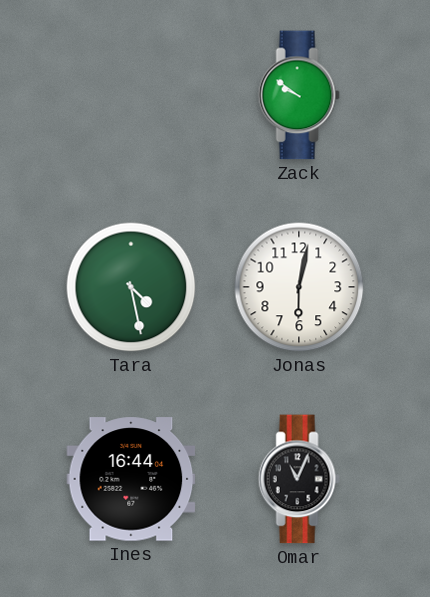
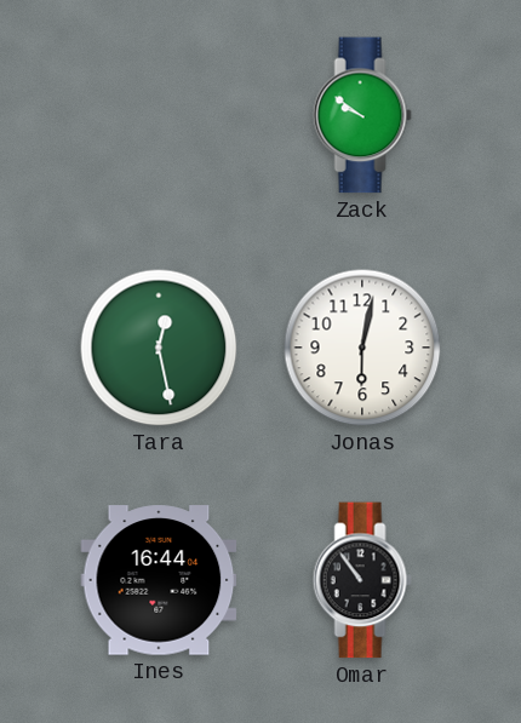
Tara: 4:28 -> 12:28
Omar: 11:04 -> 10:54
